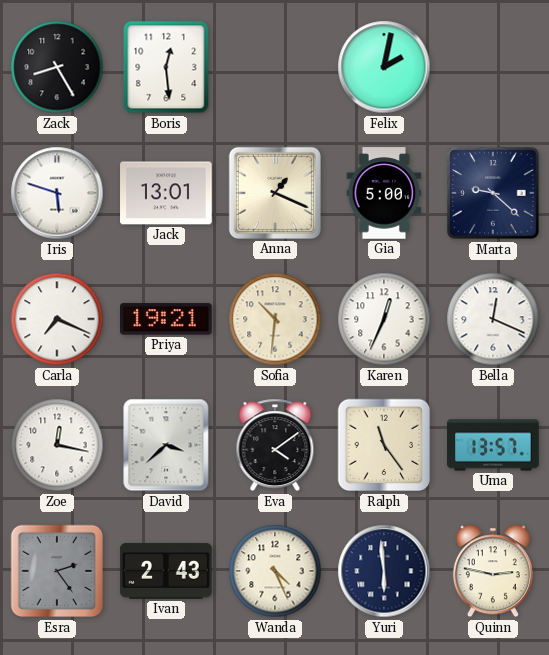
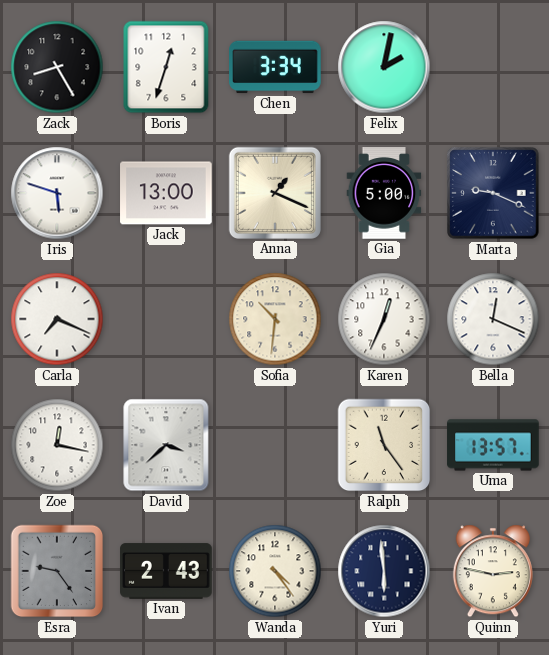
Boris: 12:29 -> 12:33
Chen: none -> 3:34
Jack: 13:01 -> 13:00
Marta: 9:22 -> 9:19
Priya: 19:21 -> none
Eva: 4:09 -> none
Esra: 2:24 -> 9:24
Wanda: 4:26 -> 4:24
